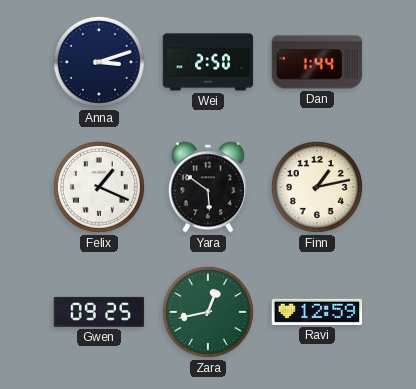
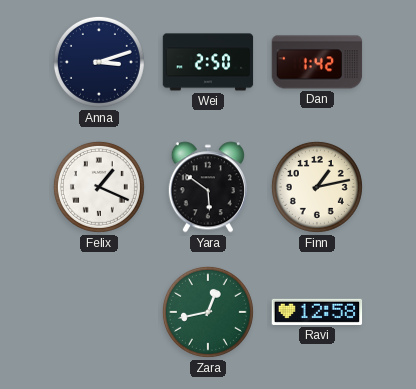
Dan: 1:44 -> 1:42
Gwen: 09:25 -> none
Ravi: 12:59 -> 12:58
